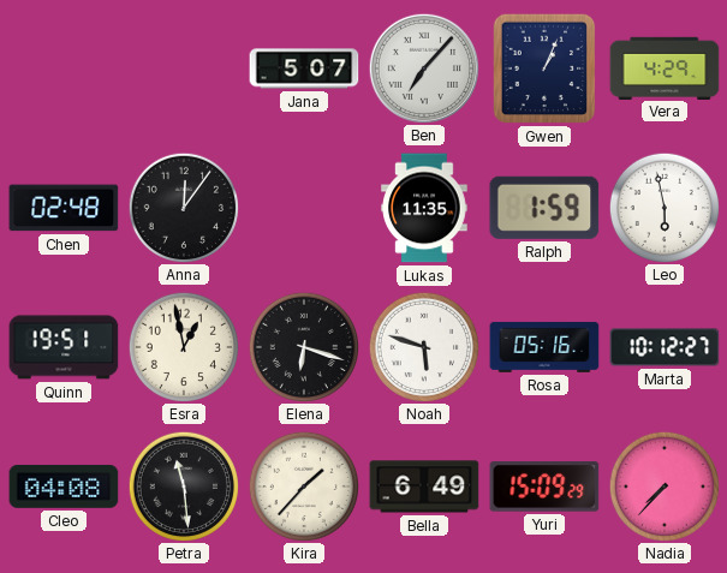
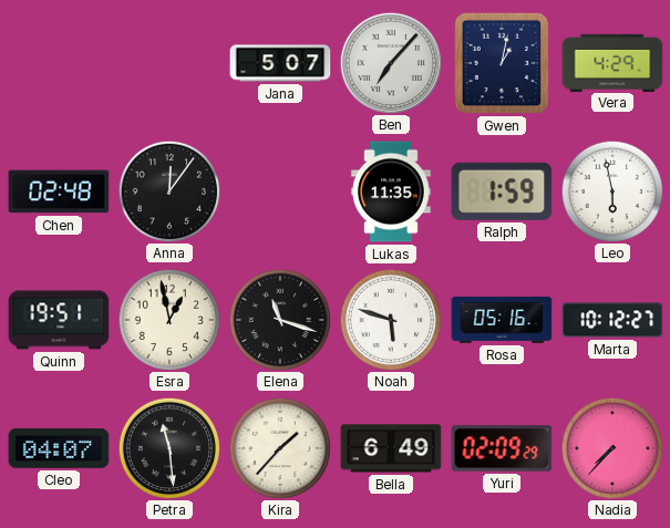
Gwen: 1:04 -> 1:02
Elena: 6:18 -> 11:18
Cleo: 04:08 -> 04:07
Yuri: 15:09 -> 02:09
